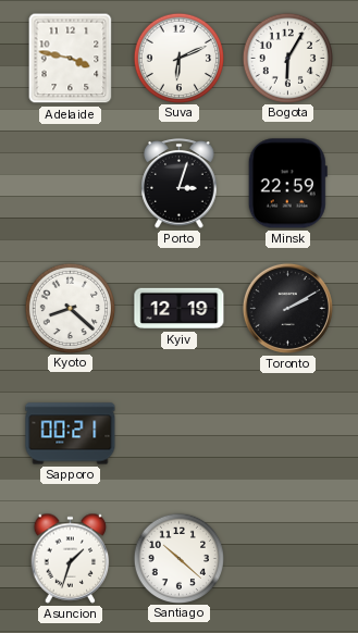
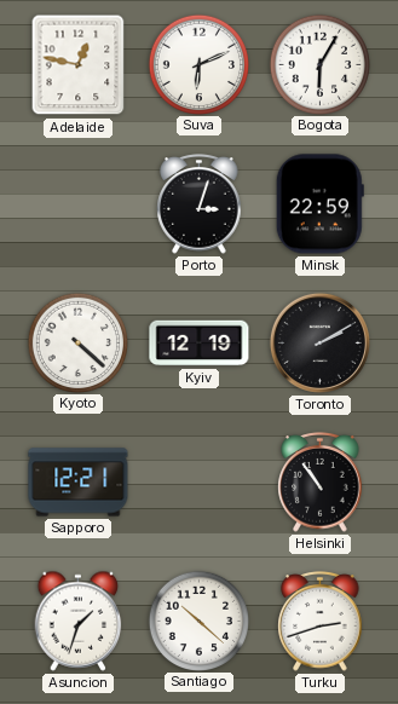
Adelaide: 3:47 -> 12:47
Kyoto: 8:22 -> 4:22
Sapporo: 00:21 -> 12:21
Helsinki: none -> 10:54
Turku: none -> 2:42
